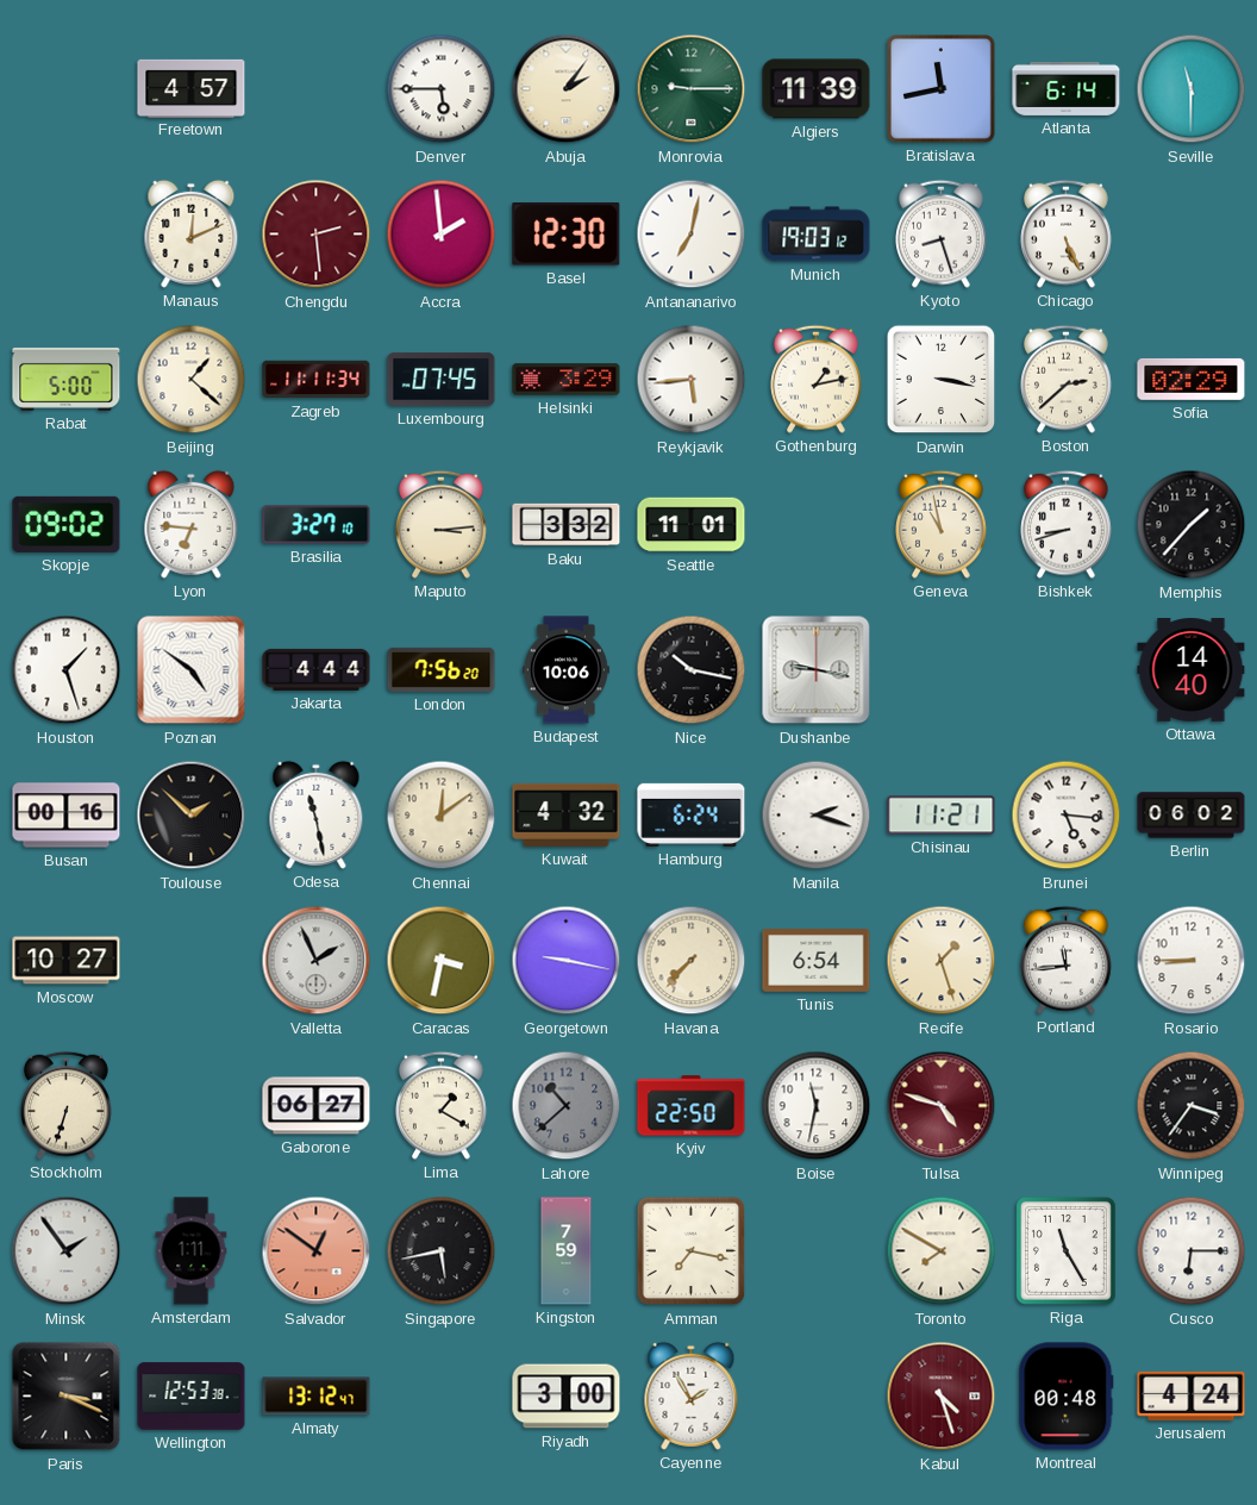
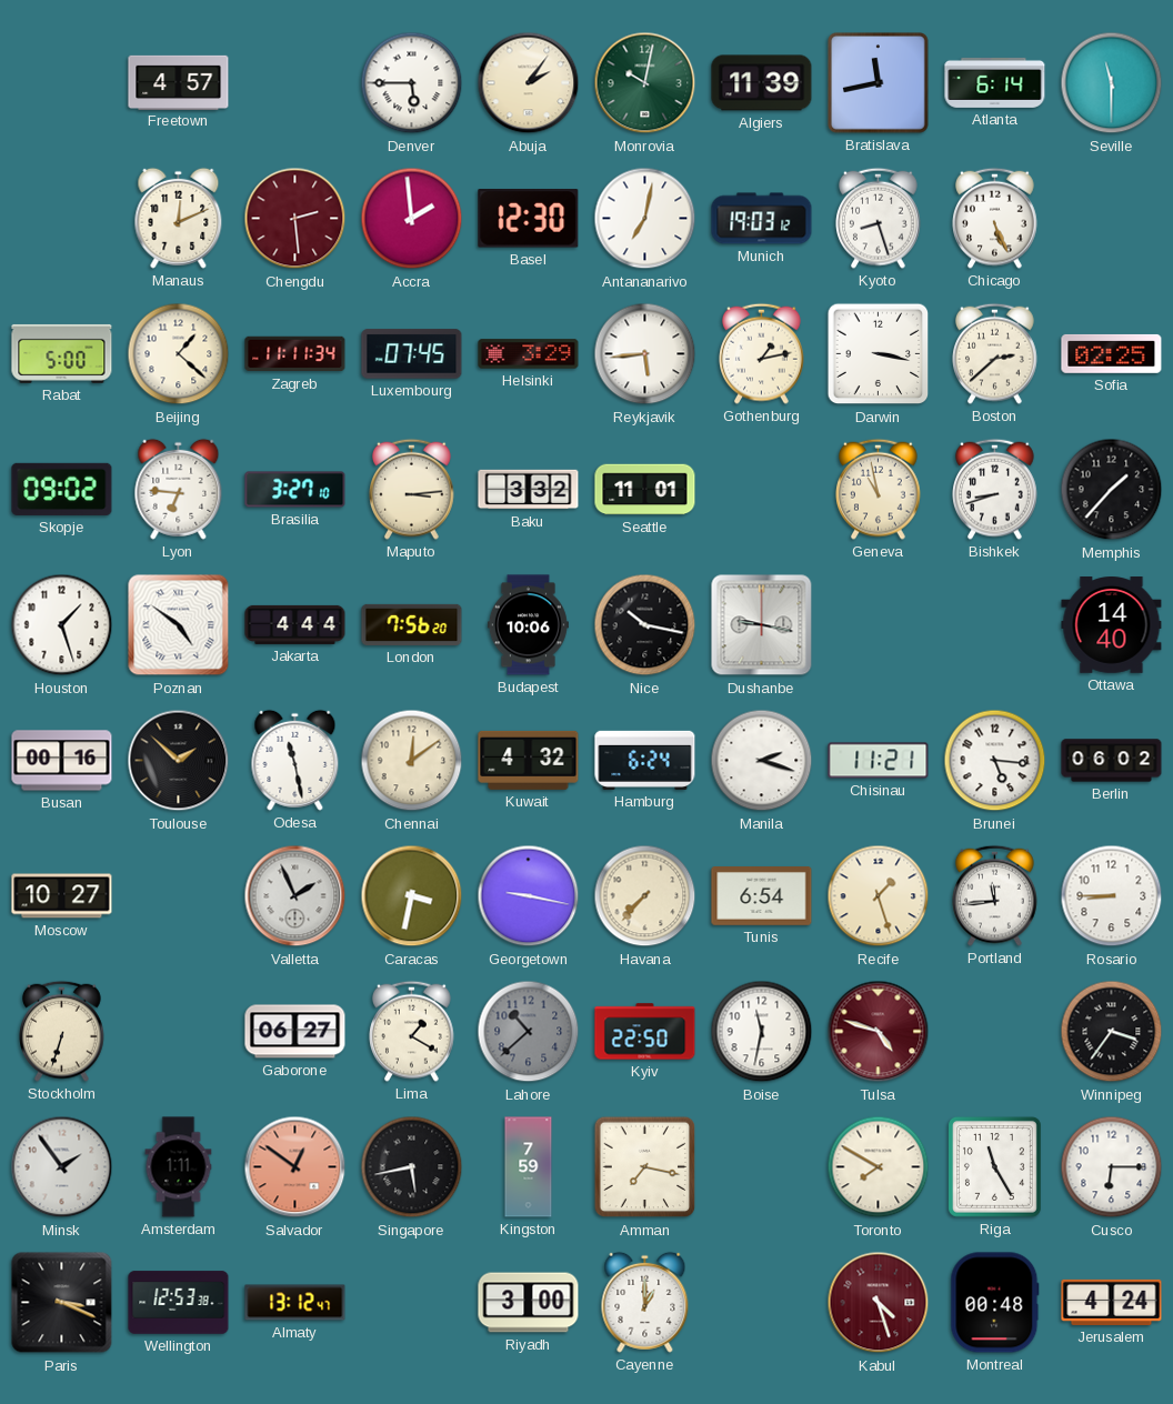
Monrovia: 9:15 -> 10:02
Sofia: 02:29 -> 02:25
Cayenne: 1:55 -> 1:00
